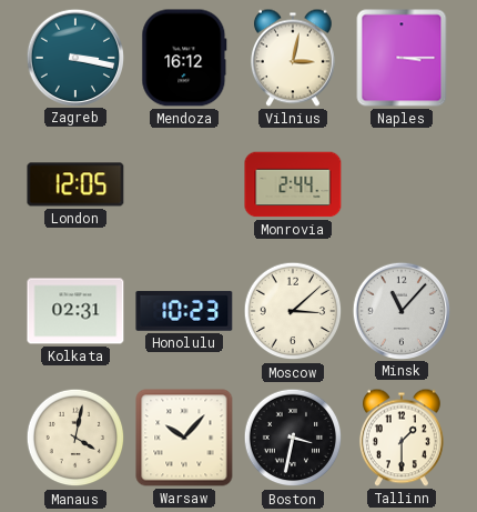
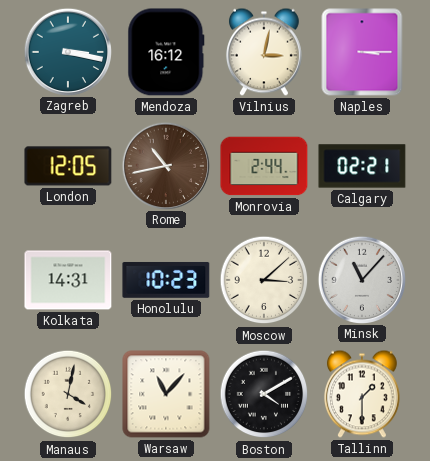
Rome: none -> 10:43
Calgary: none -> 02:21
Kolkata: 02:31 -> 14:31
Warsaw: 10:07 -> 11:07
Boston: 3:32 -> 4:10
